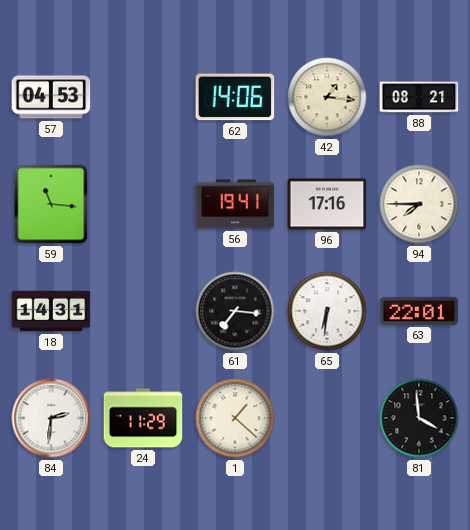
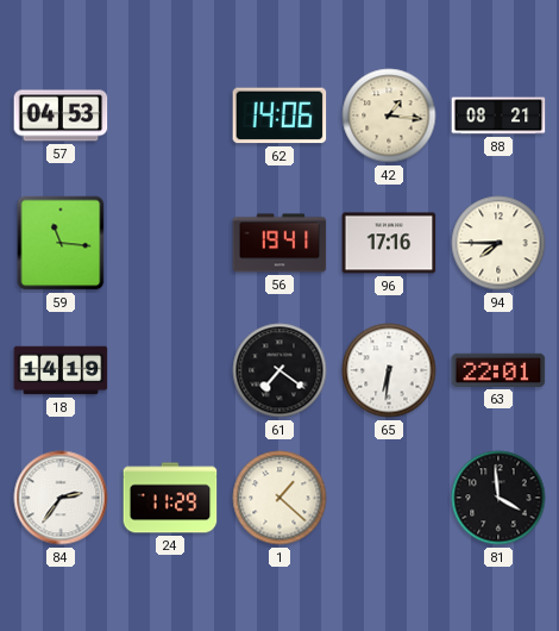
18: 14:31 -> 14:19
61: 7:16 -> 7:21
84: 2:31 -> 2:36
